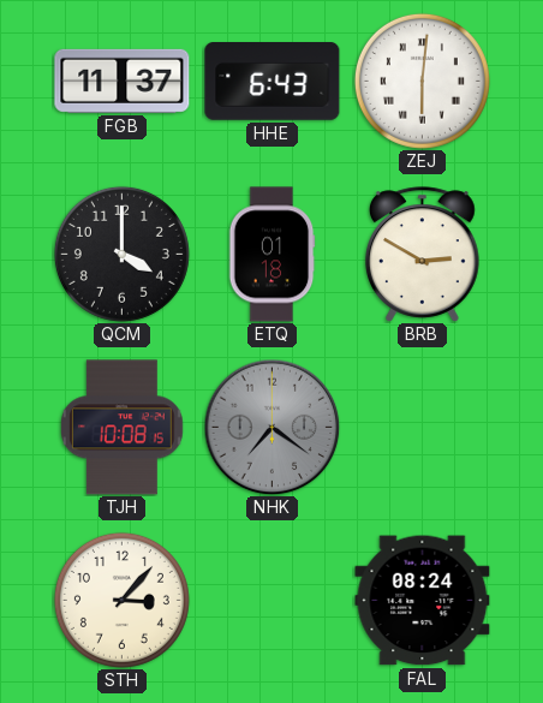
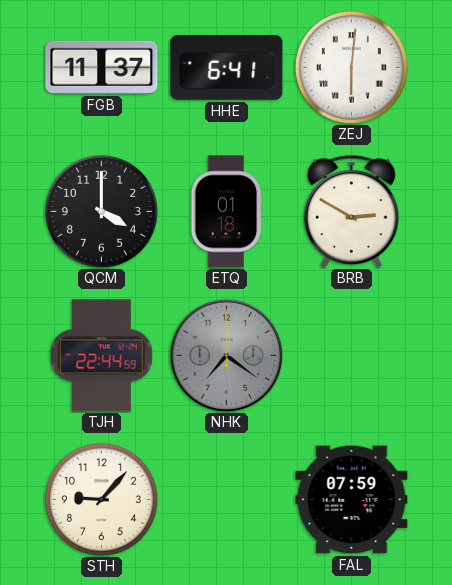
HHE: 6:43 -> 6:41
TJH: 10:08 -> 22:44
STH: 3:07 -> 9:07
FAL: 08:24 -> 07:59
